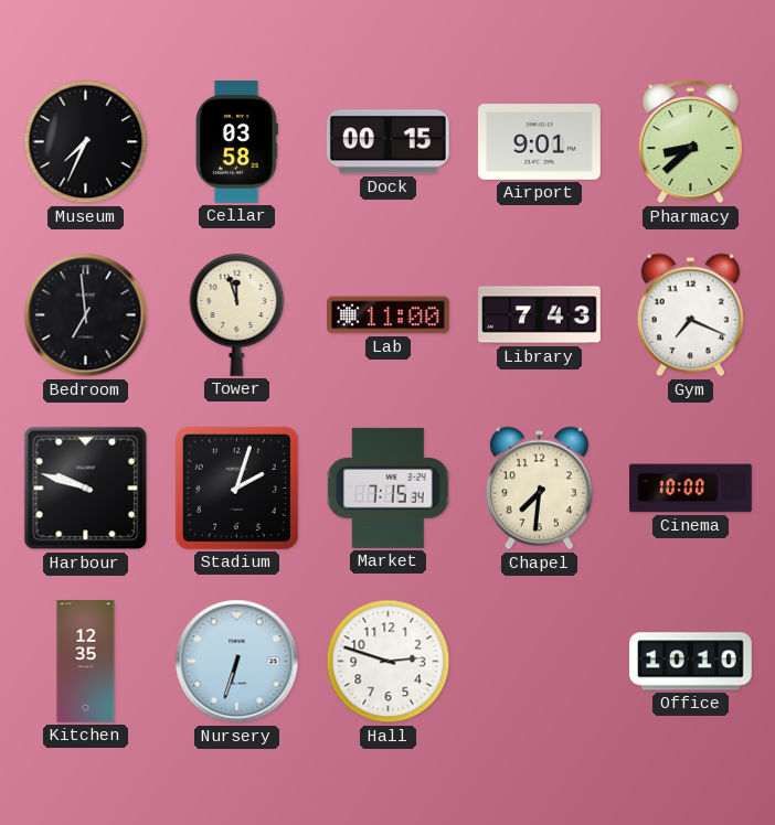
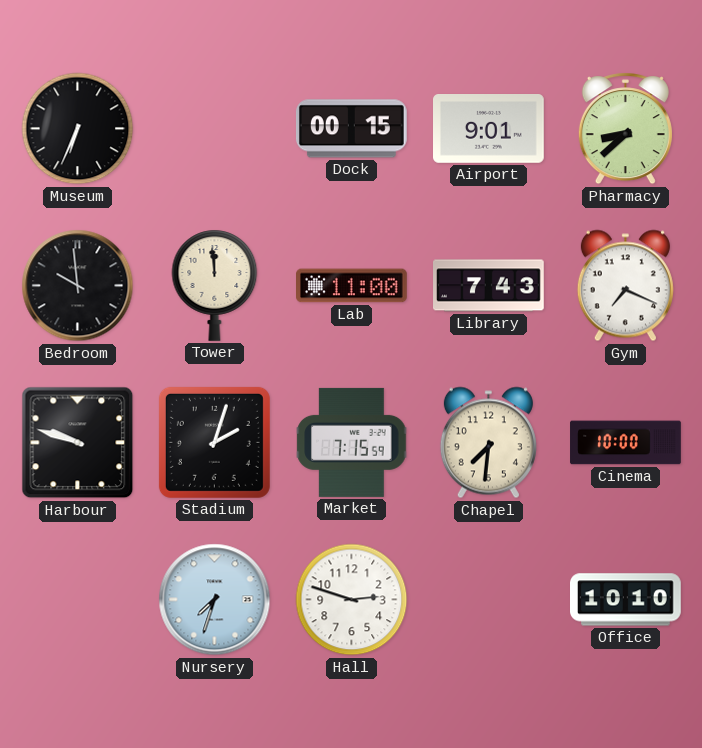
Museum: 7:34 -> 6:34
Cellar: 03:58 -> none
Bedroom: 6:59 -> 9:59
Tower: 11:57 -> 11:59
Market: 7:15:34 -> 7:15:59
Kitchen: 12:35 -> none
Nursery: 6:33 -> 7:33
